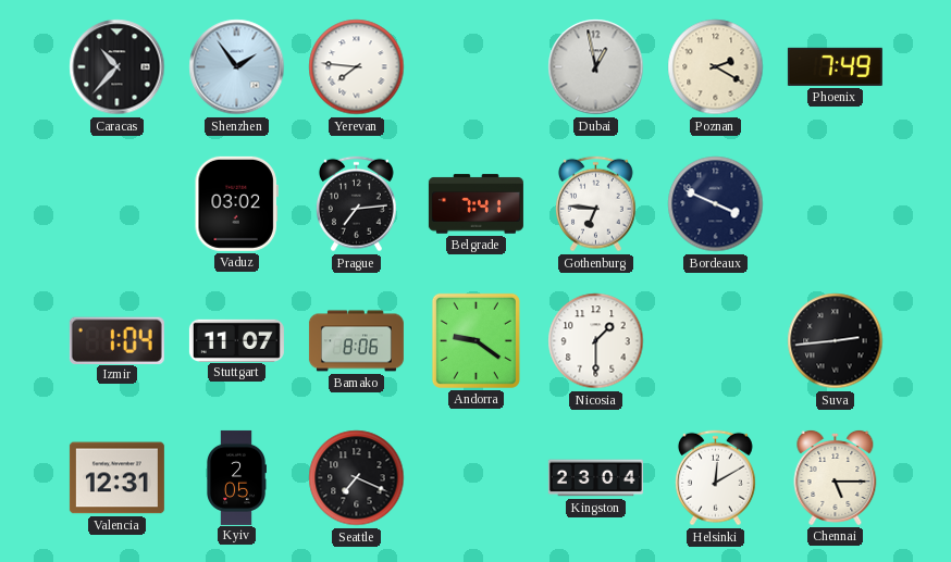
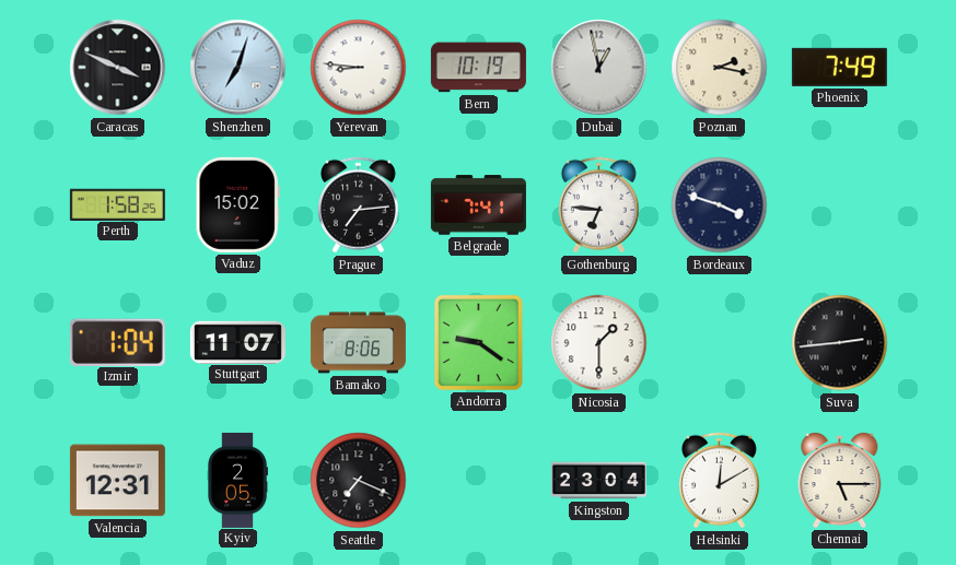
Caracas: 10:37 -> 3:49
Shenzhen: 1:54 -> 7:03
Yerevan: 7:46 -> 8:46
Bern: none -> 10:19
Poznan: 2:20 -> 2:17
Perth: none -> 1:58
Vaduz: 03:02 -> 15:02
Bordeaux: 3:49 -> 3:48
